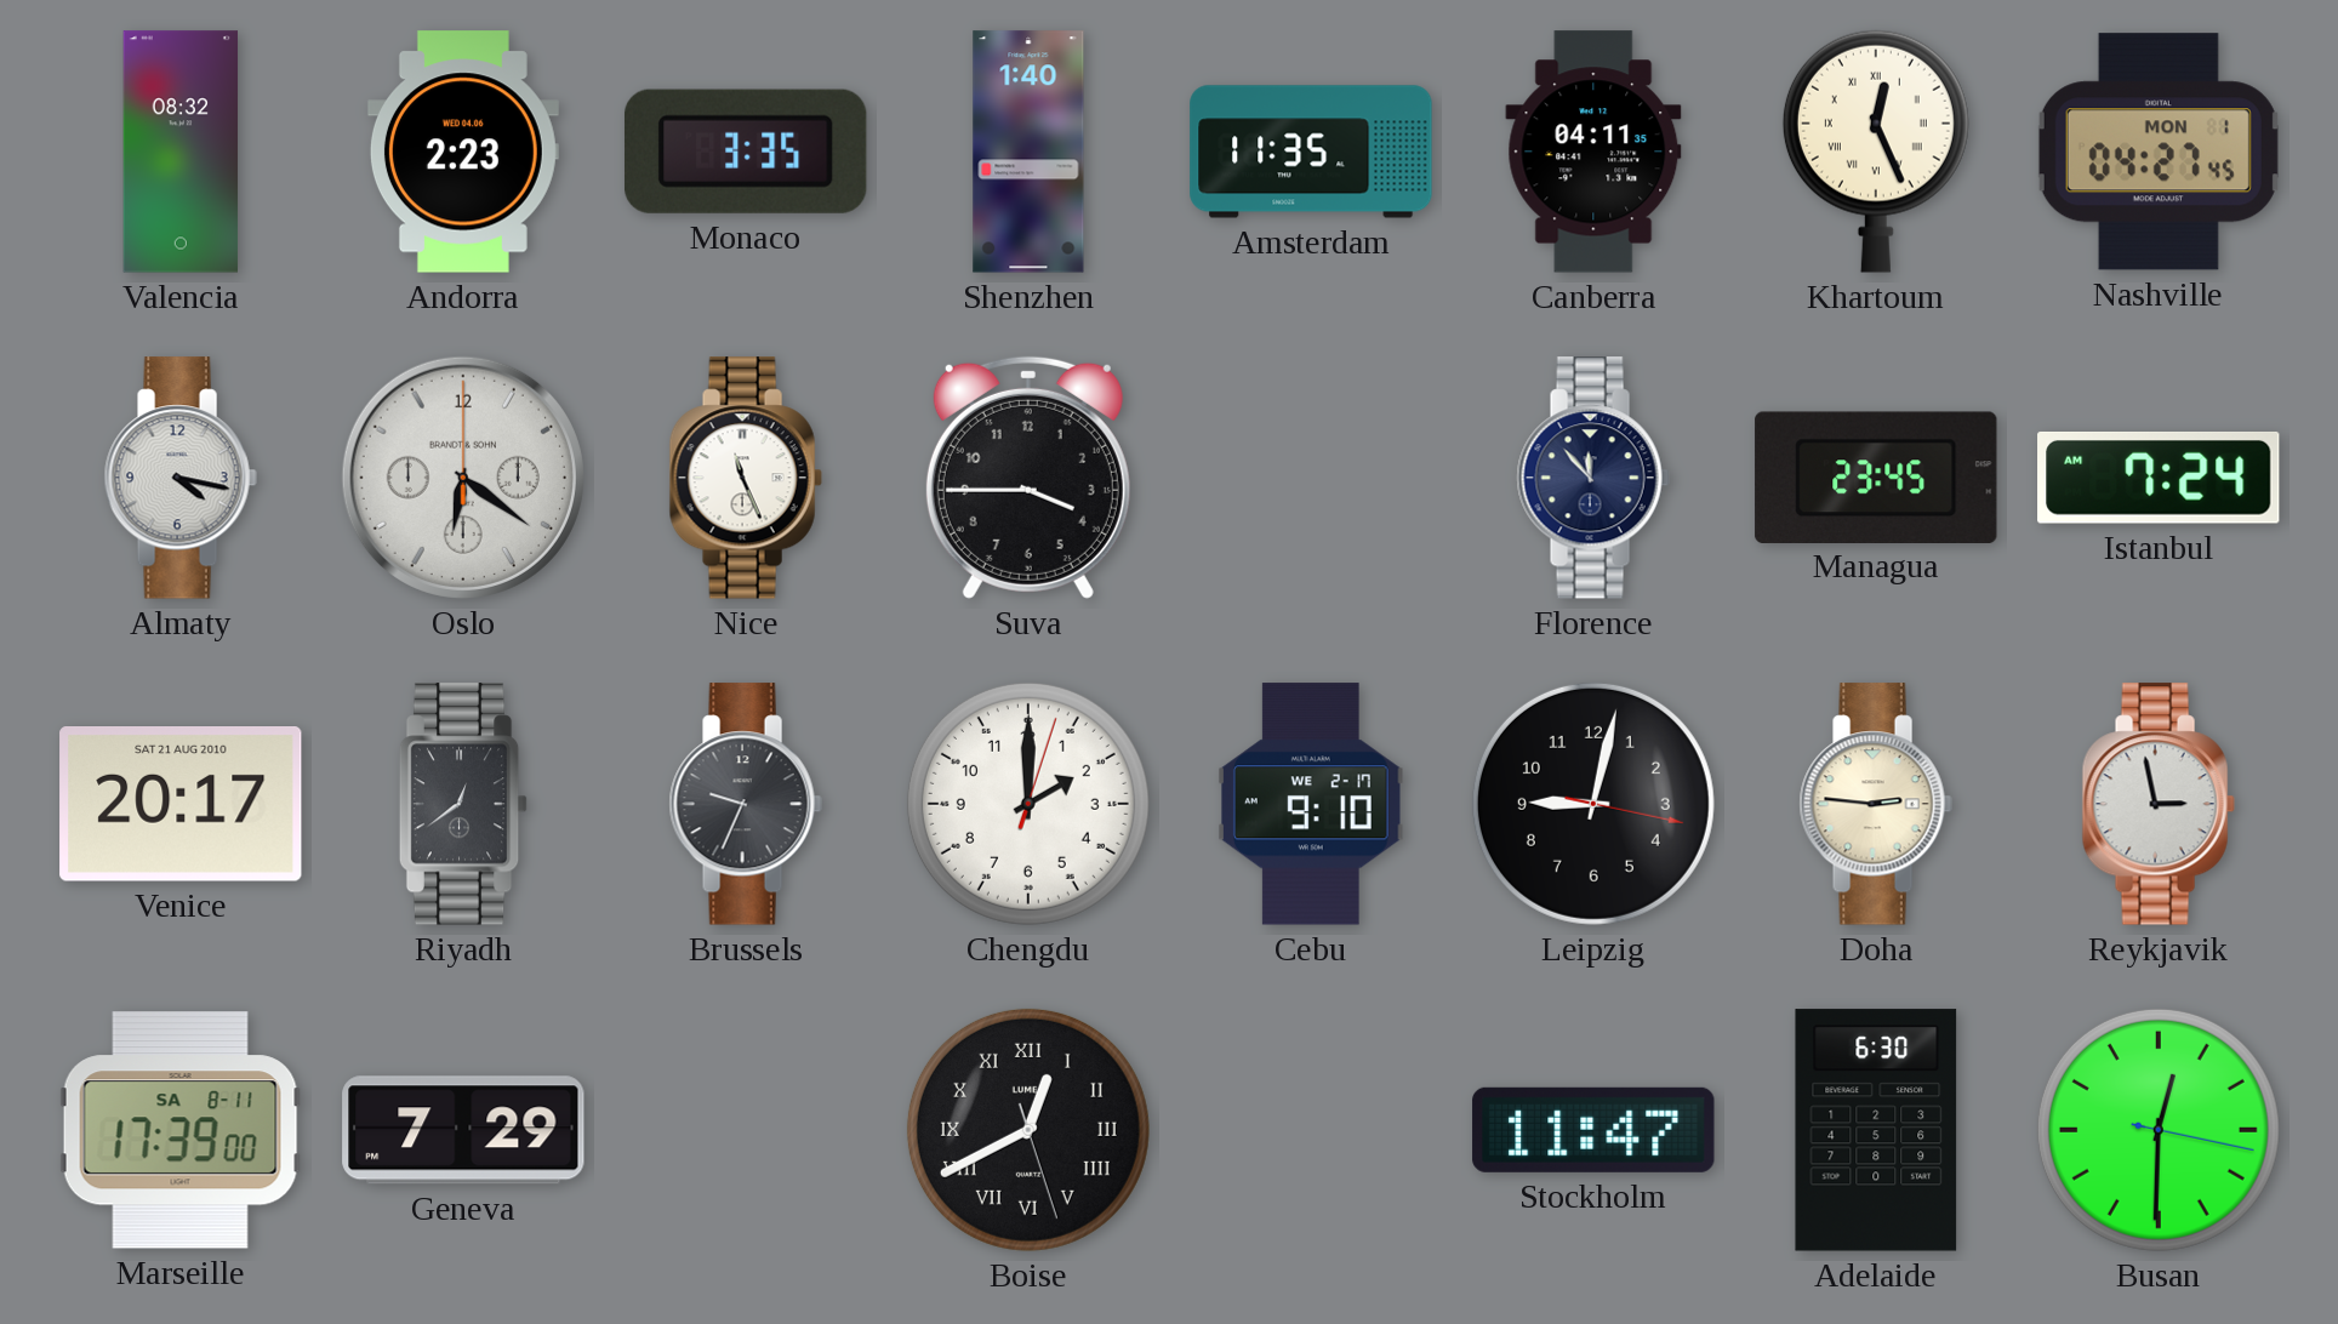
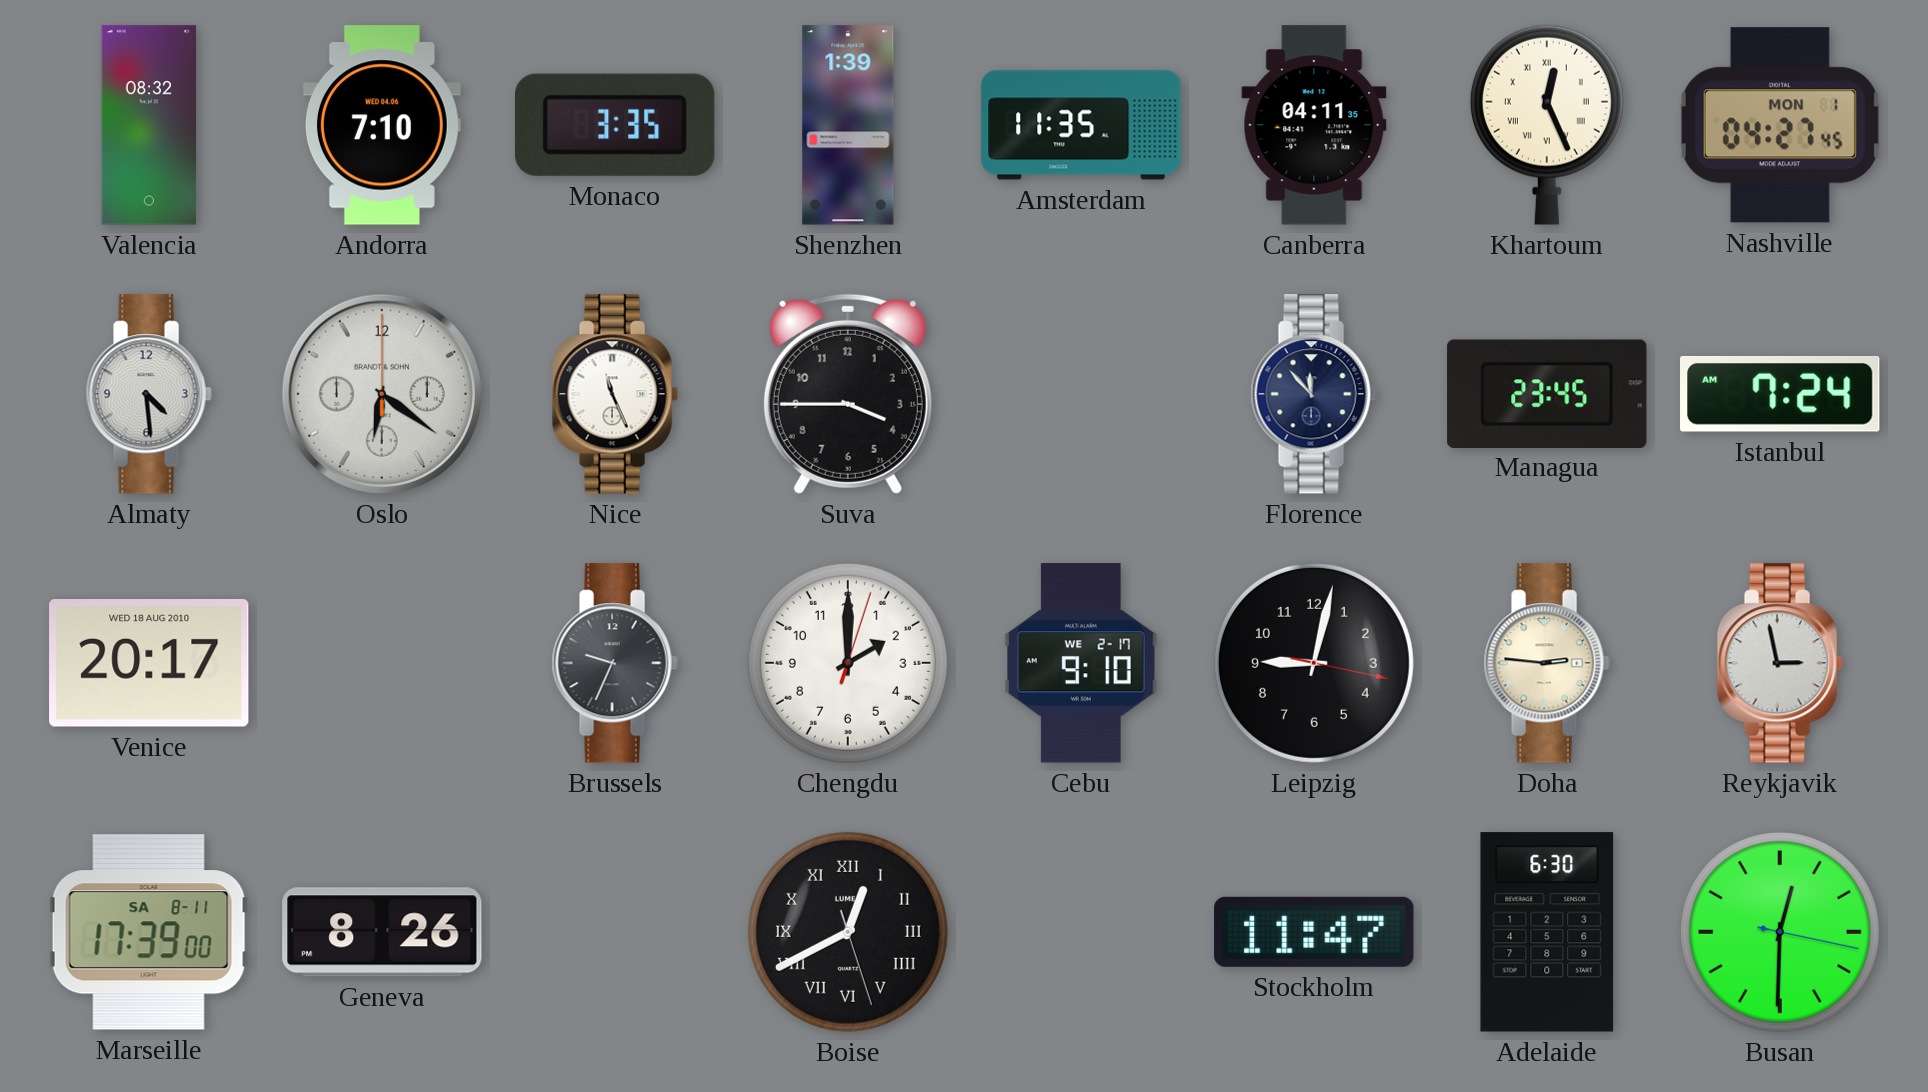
Andorra: 2:23 -> 7:10
Shenzhen: 1:40 -> 1:39
Almaty: 4:17 -> 4:29
Venice date: SAT 21 AUG 2010 -> WED 18 AUG 2010
Riyadh: 12:39 -> none
Geneva: 7:29 -> 8:26
